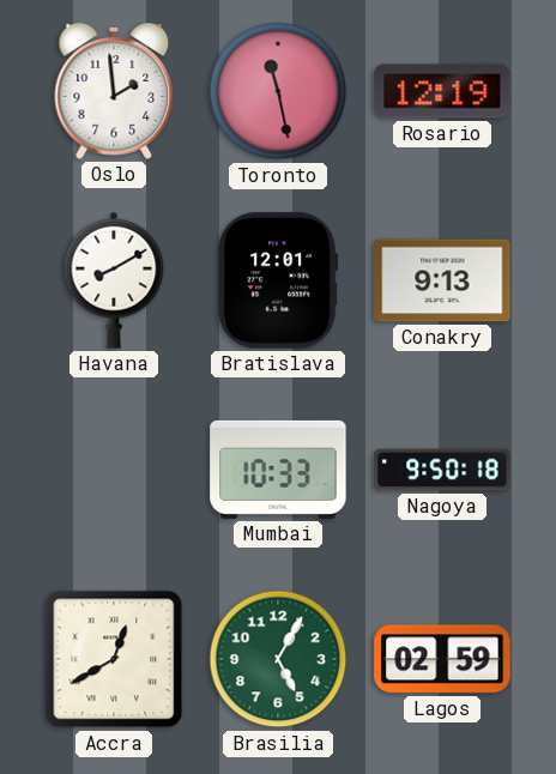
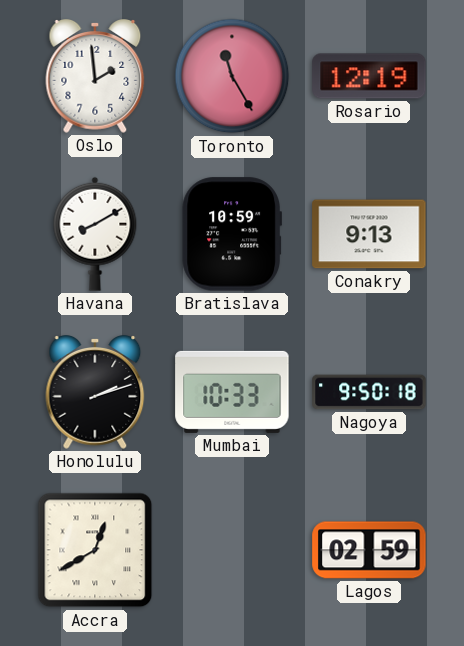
Toronto: 11:28 -> 11:25
Bratislava: 12:01 -> 10:59
Honolulu: none -> 2:12
Brasilia: 5:05 -> none
